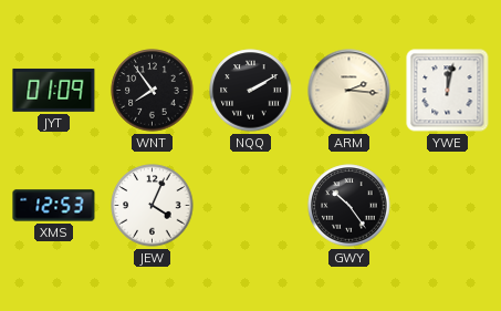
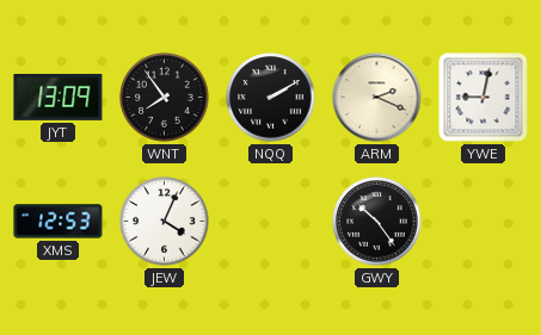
JYT: 01:09 -> 13:09
ARM: 2:16 -> 2:19
YWE: 12:02 -> 9:02
